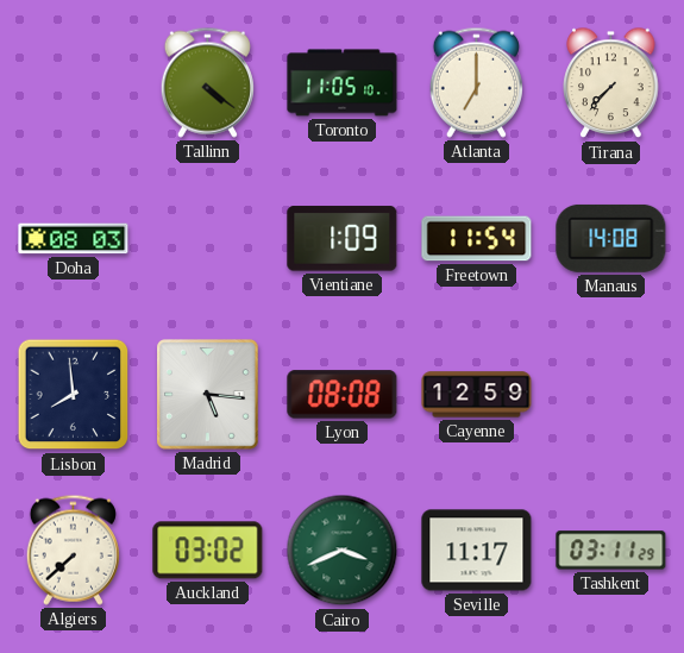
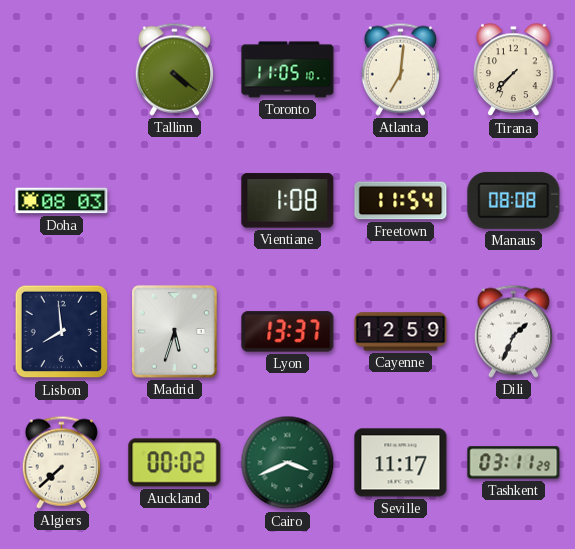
Atlanta: 7:00 -> 7:01
Vientiane: 1:09 -> 1:08
Manaus: 14:08 -> 08:08
Madrid: 5:16 -> 5:33
Lyon: 08:08 -> 13:37
Dili: none -> 1:34
Auckland: 03:02 -> 00:02
